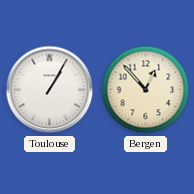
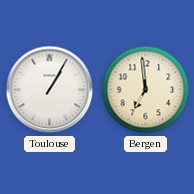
Bergen: 12:53 -> 6:59
